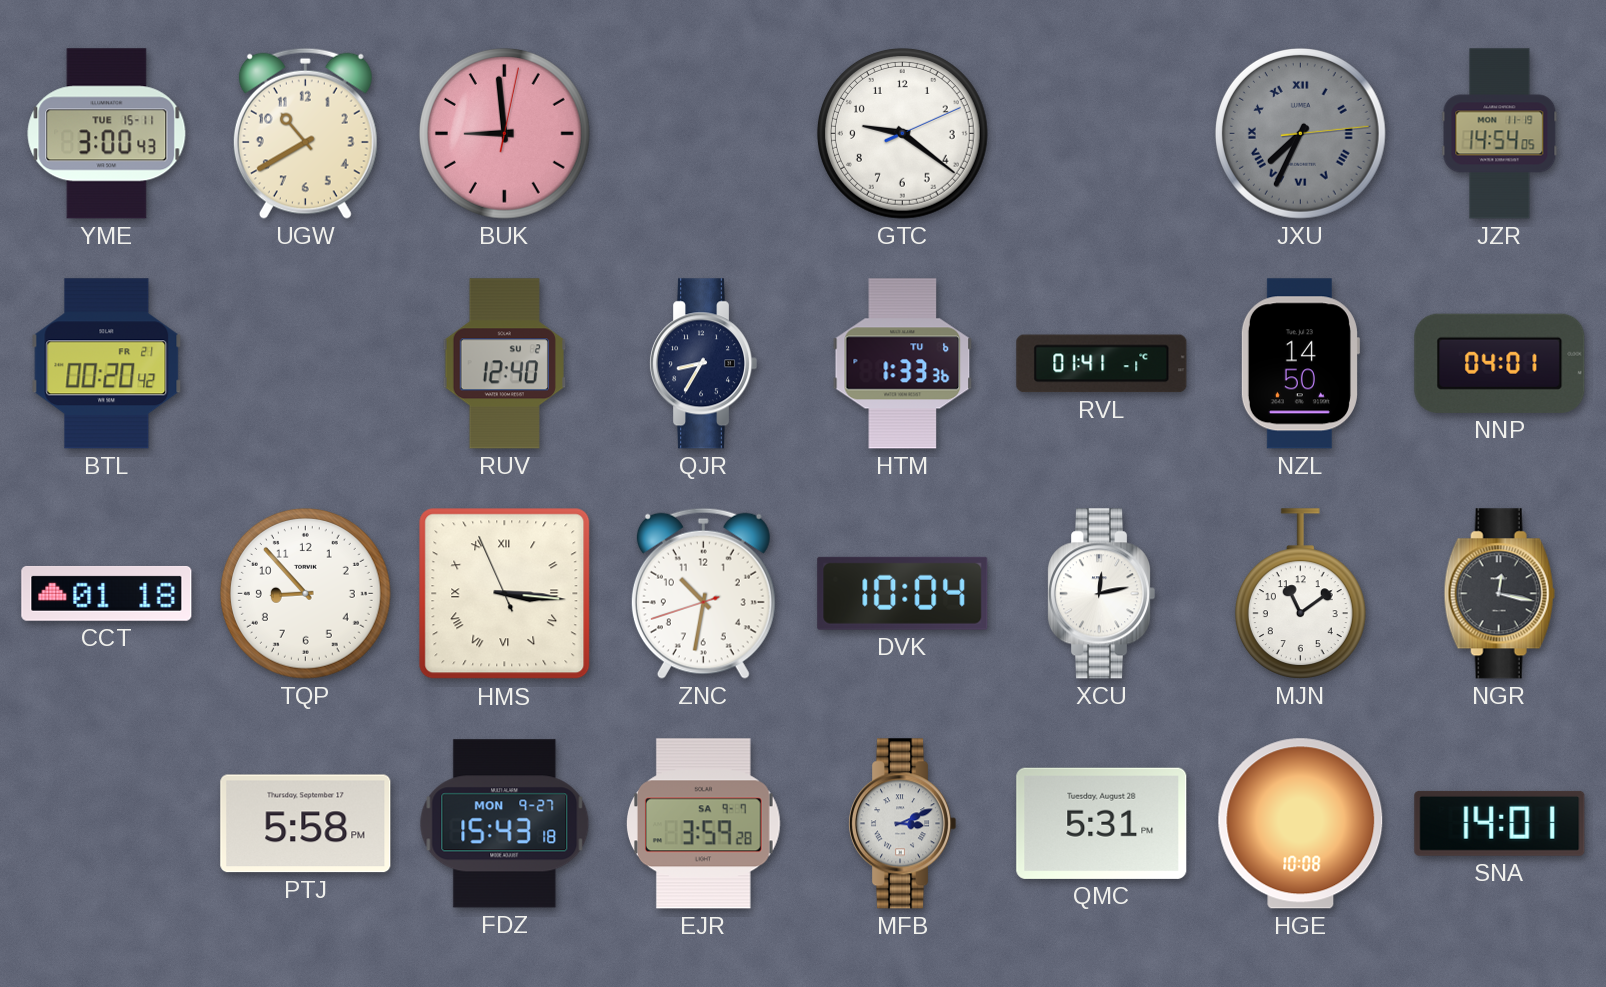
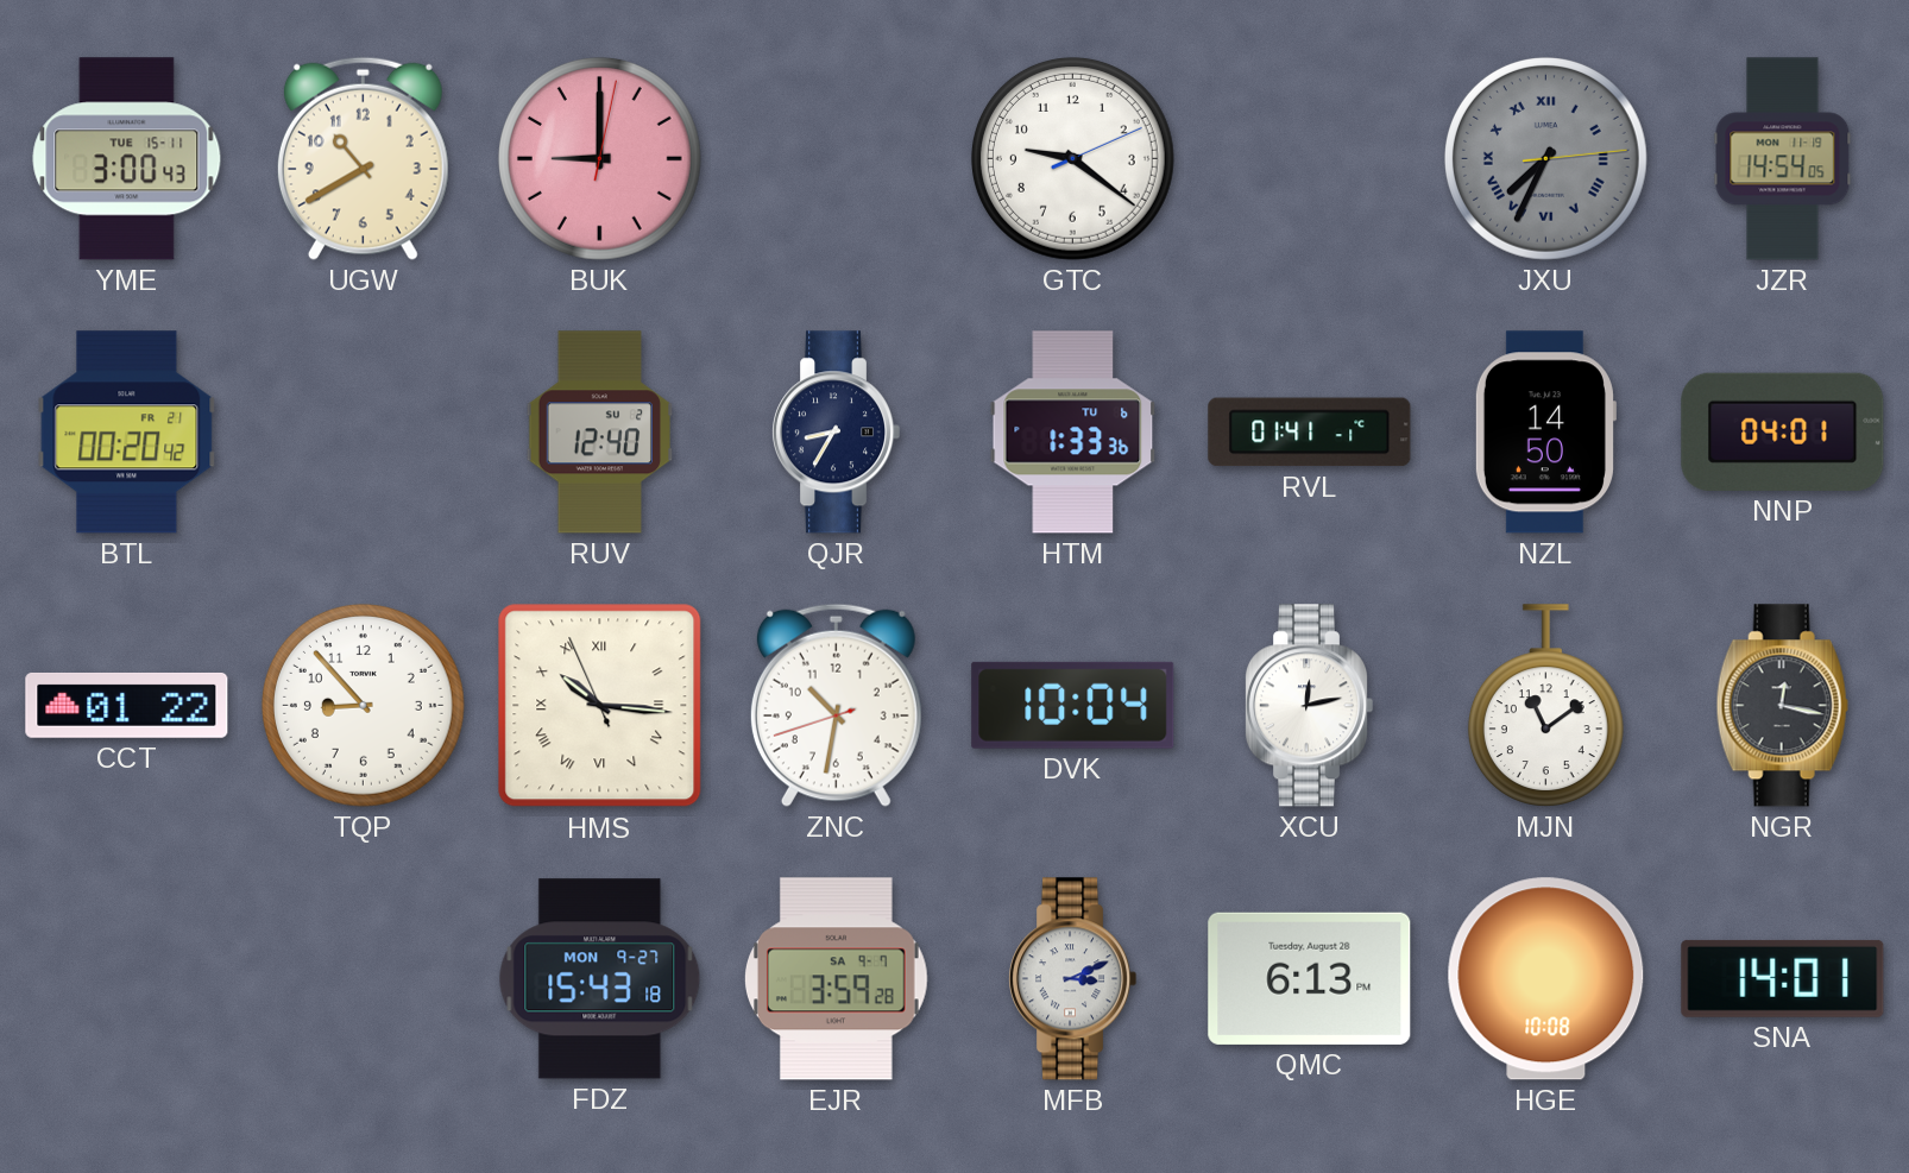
BUK: 8:59 -> 9:00
CCT: 01:18 -> 01:22
HMS: 3:15 -> 10:15
PTJ: 5:58 -> none
QMC: 5:31 -> 6:13
